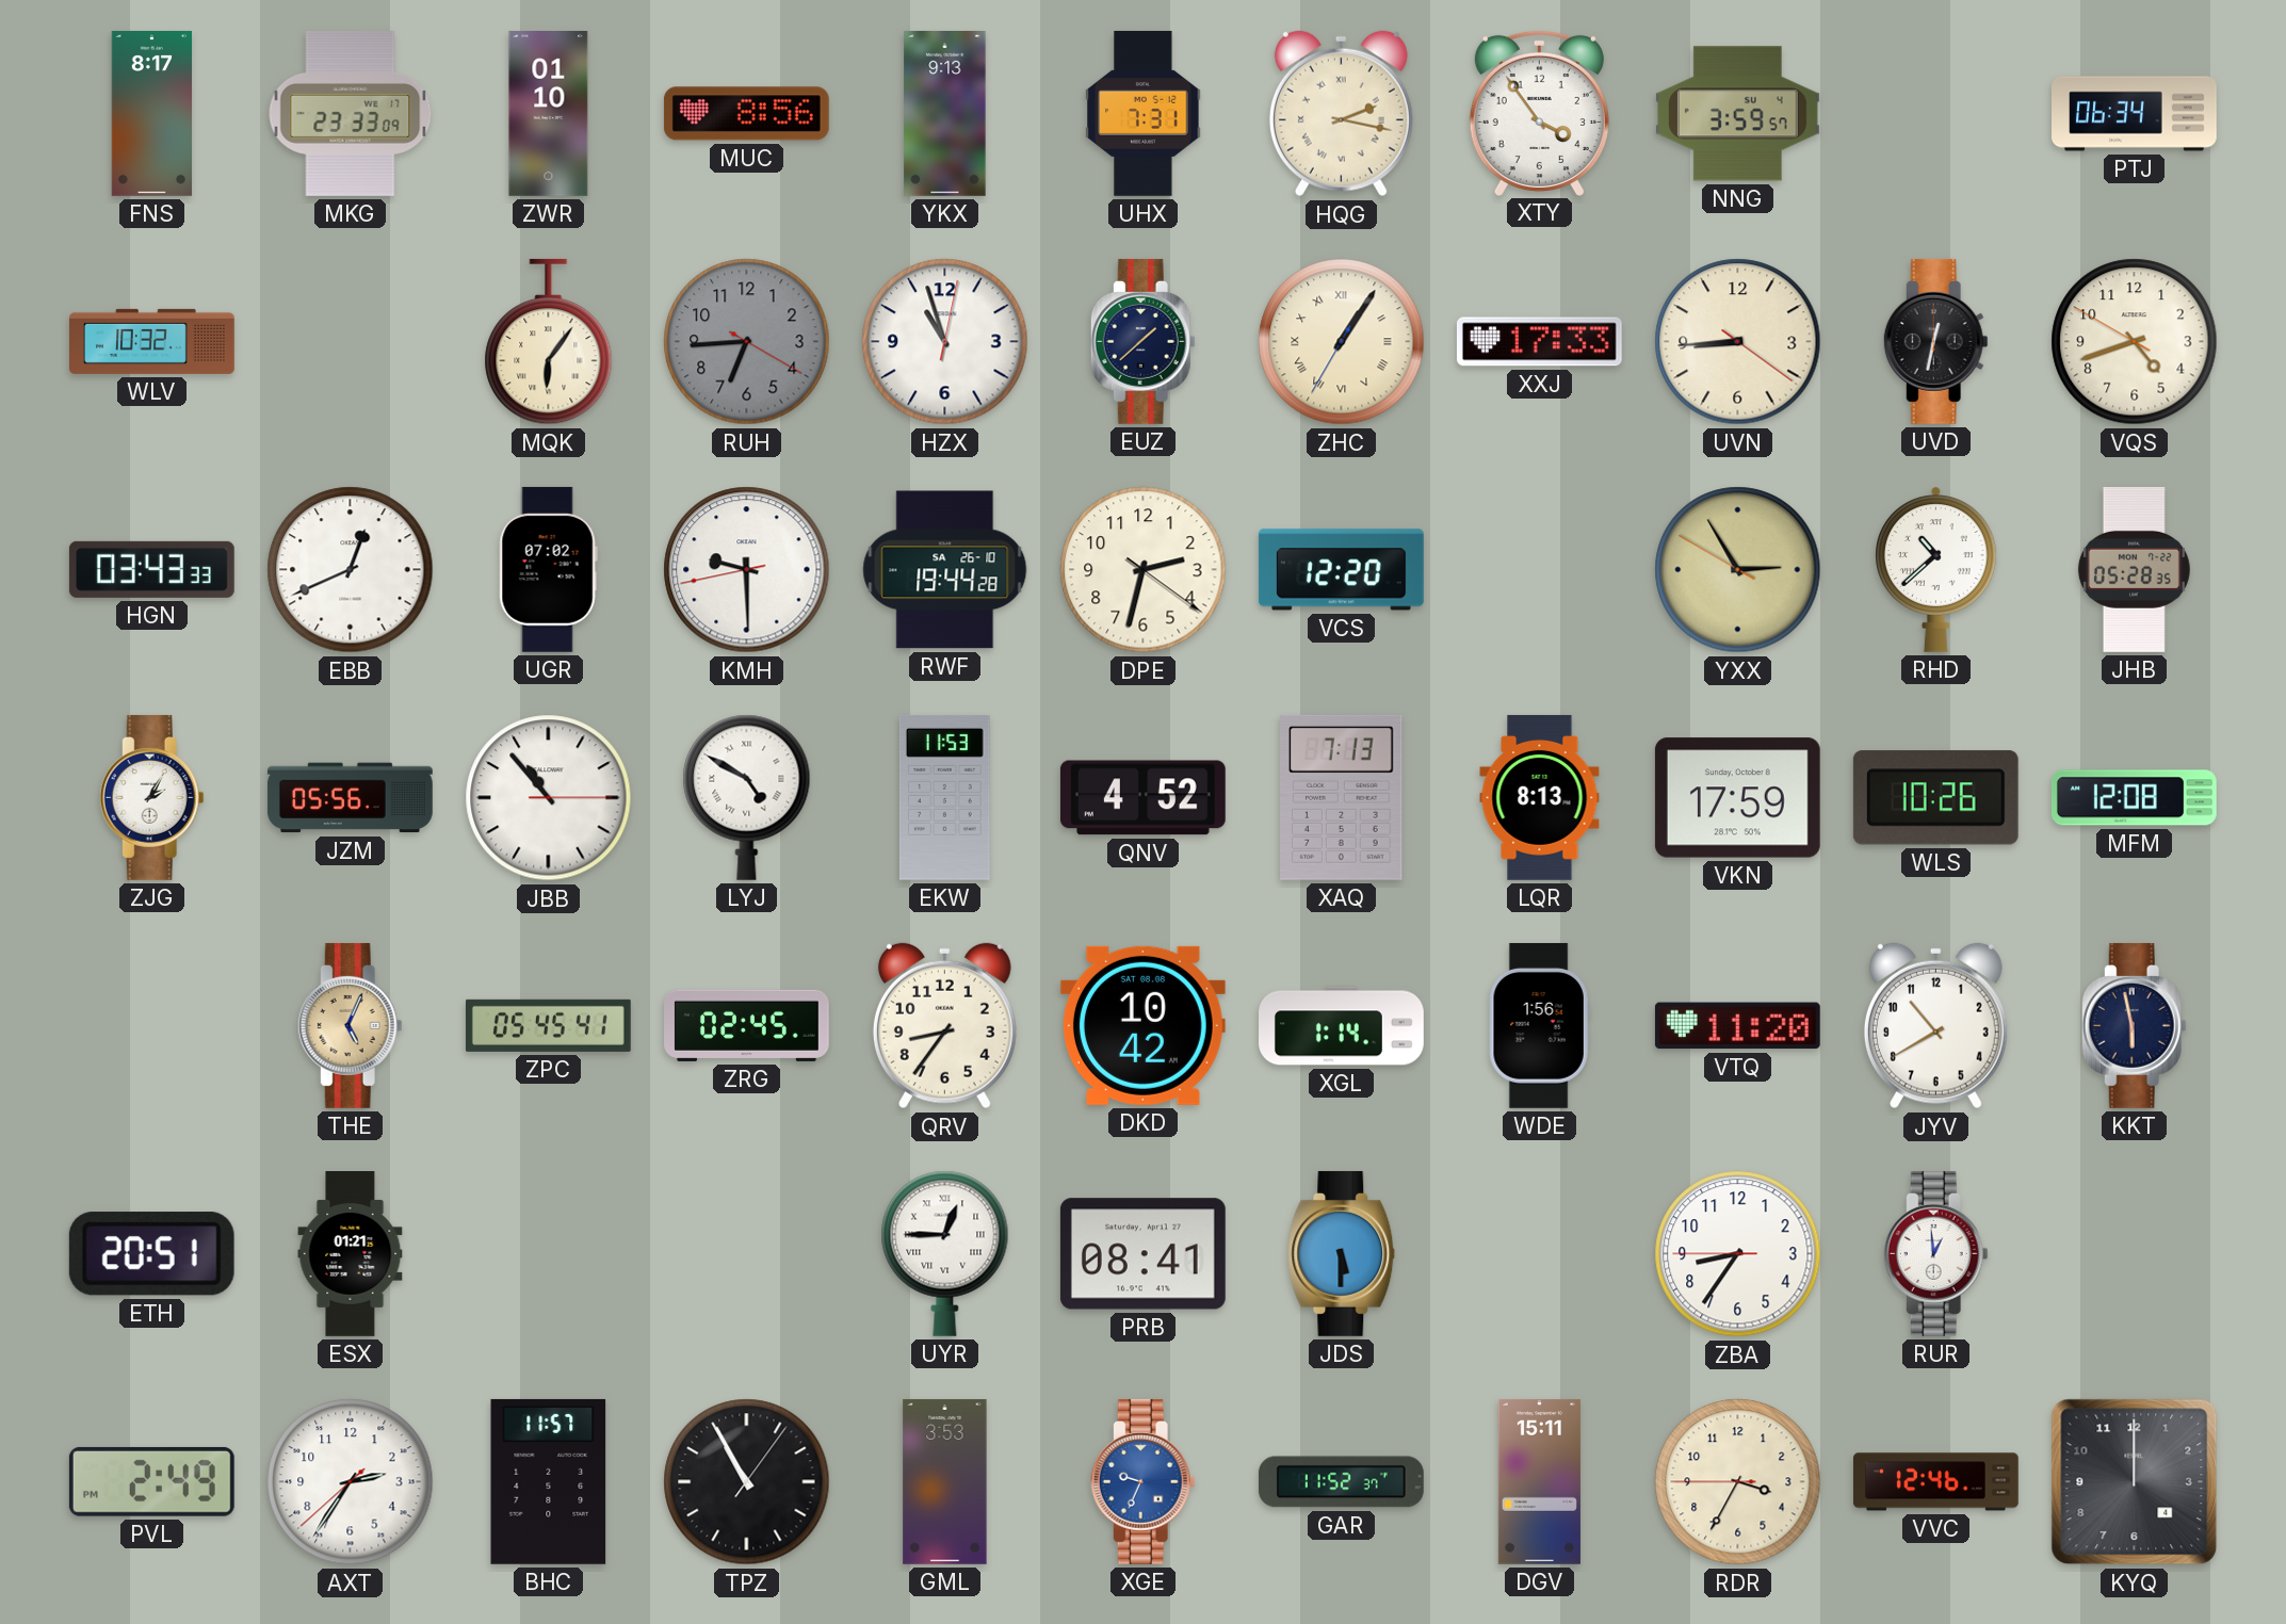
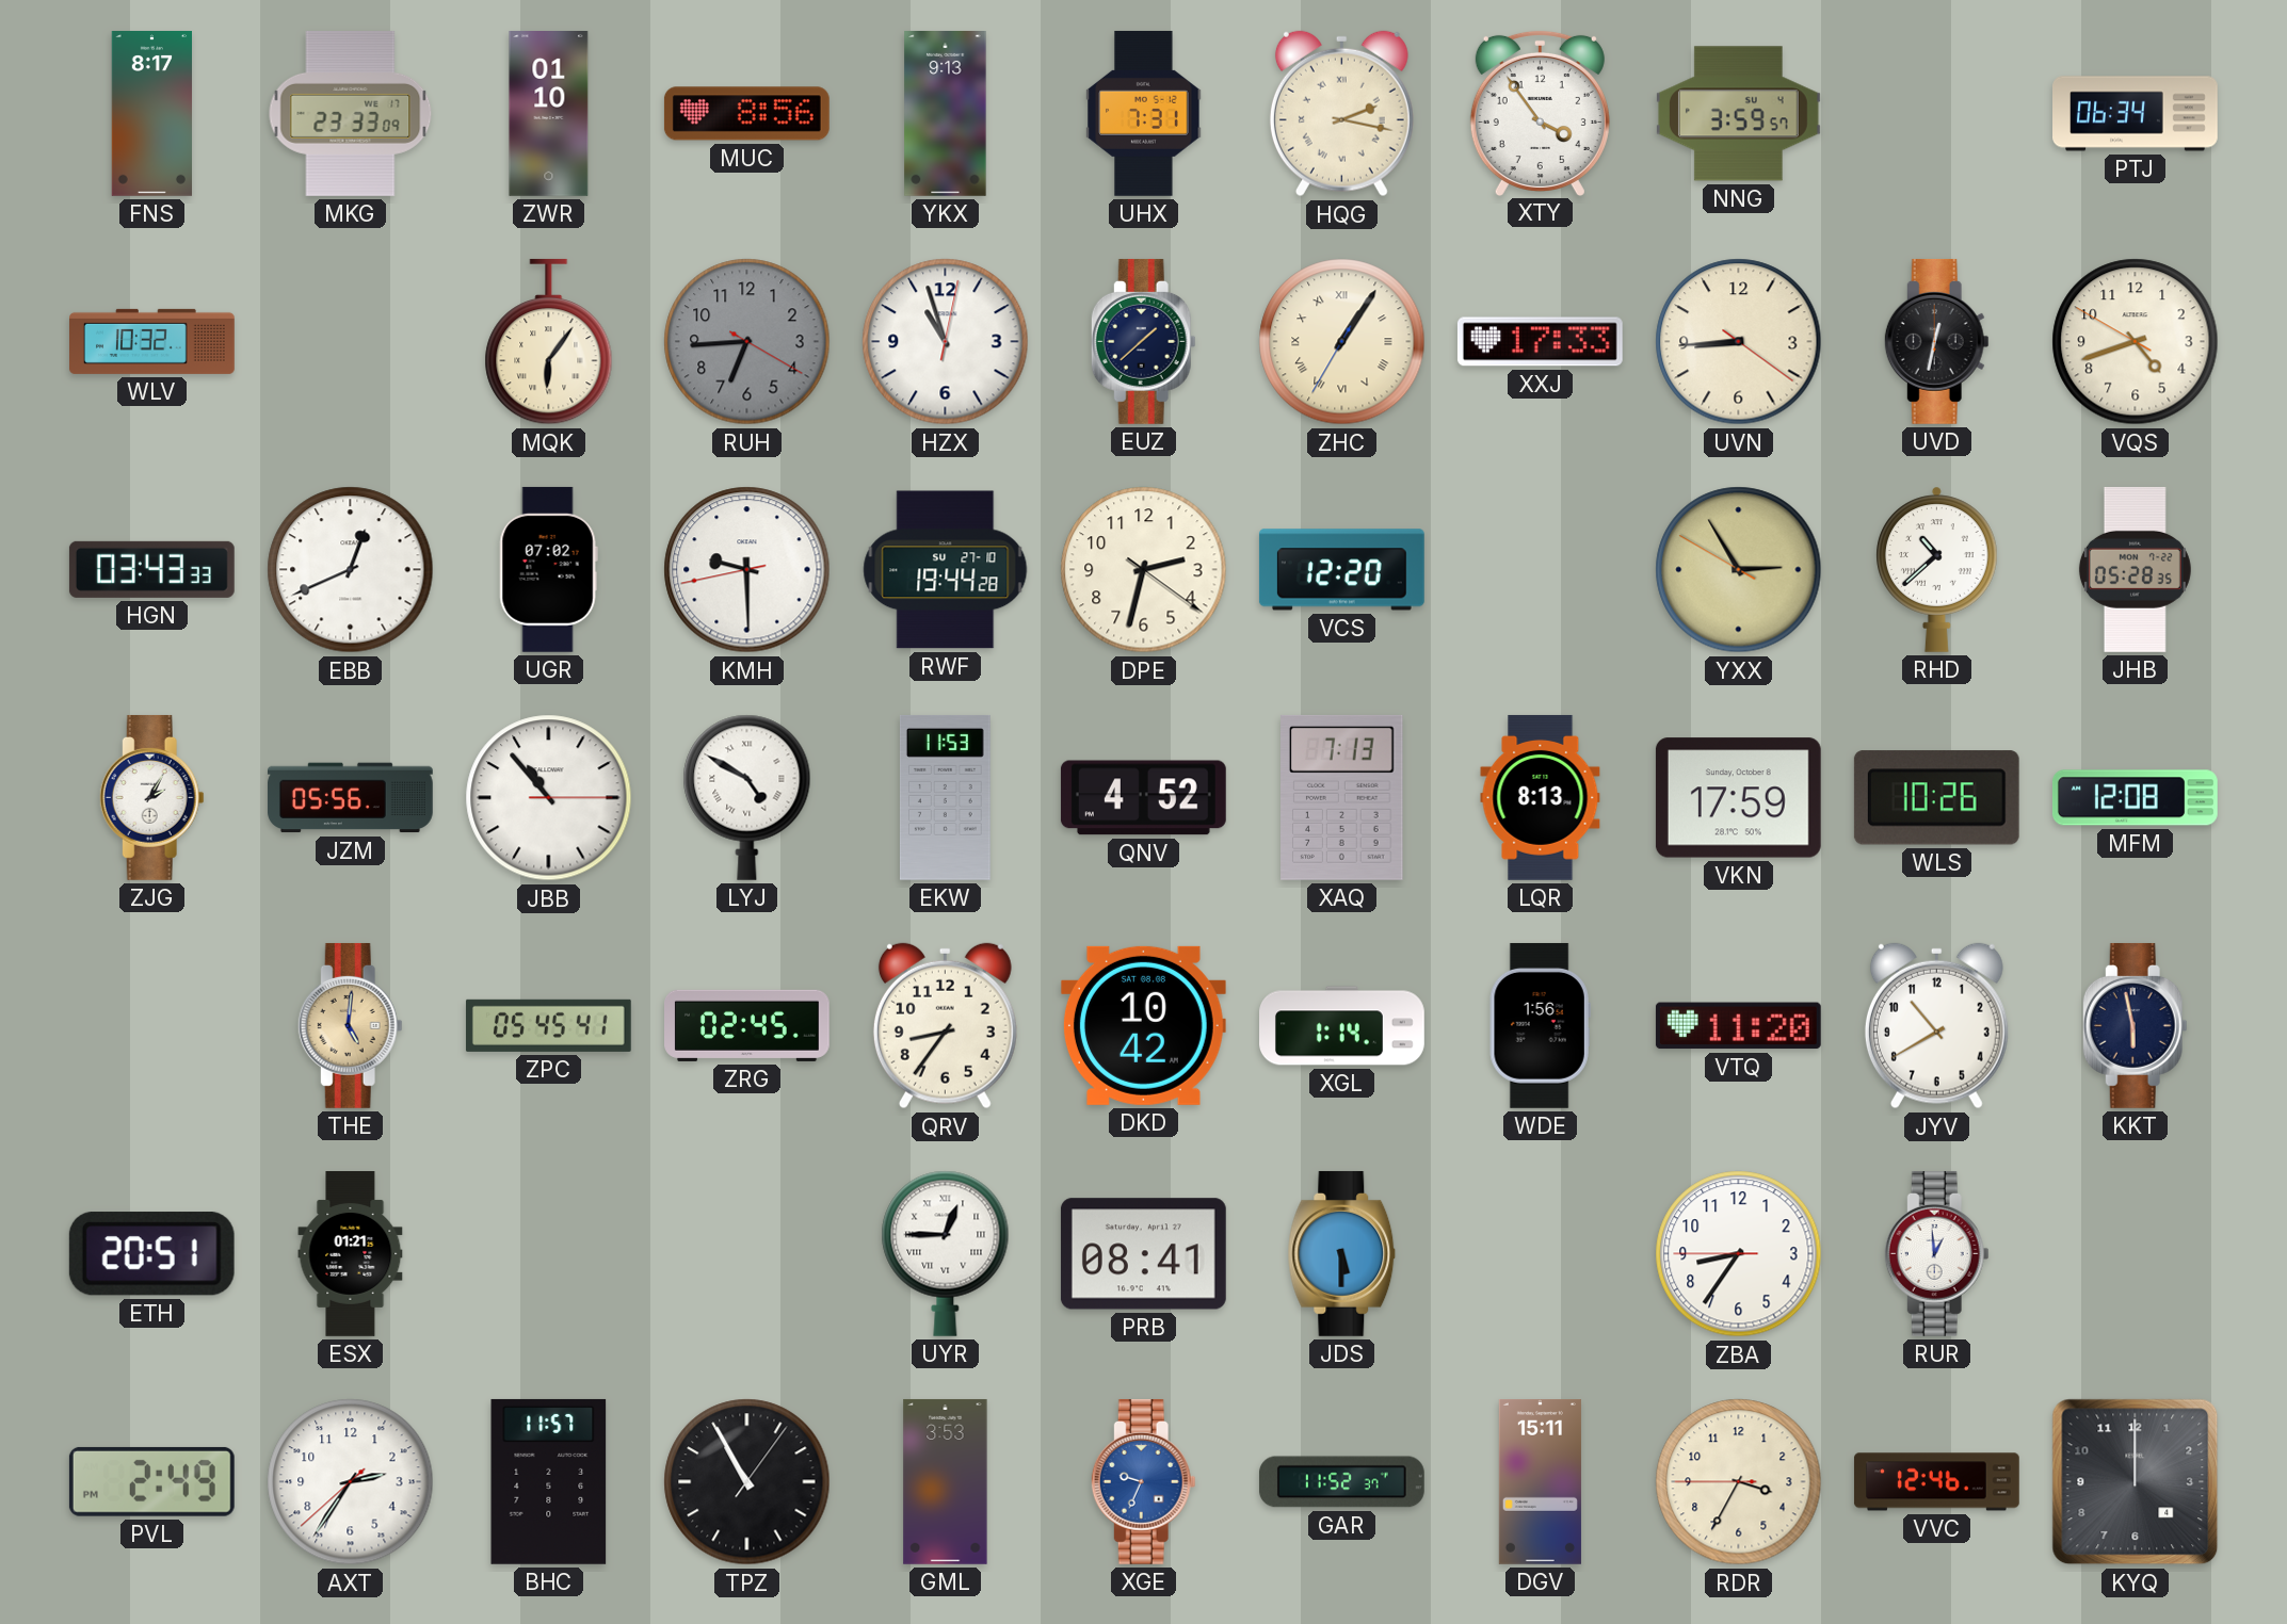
RWF date: SA 26-10 -> SU 27-10
THE: 5:04 -> 5:01
